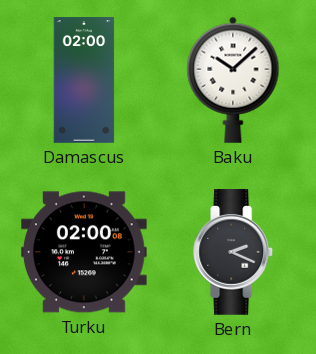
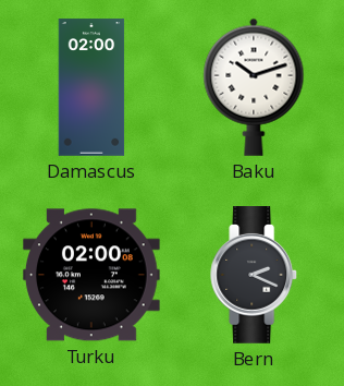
Baku: 10:08 -> 10:12
